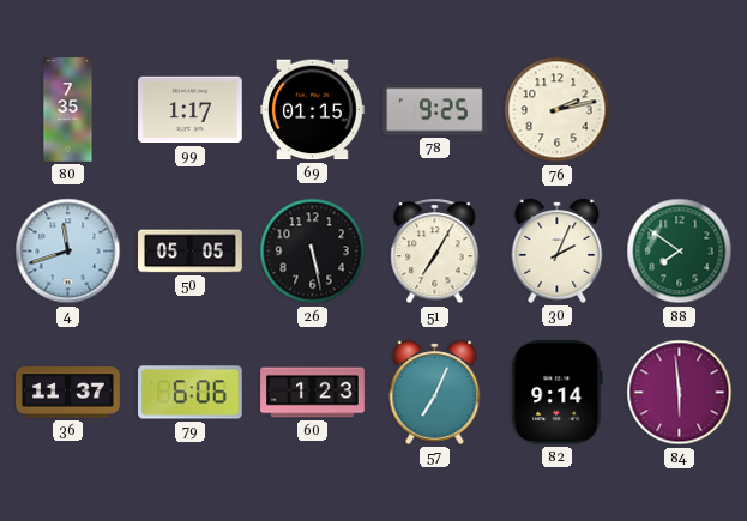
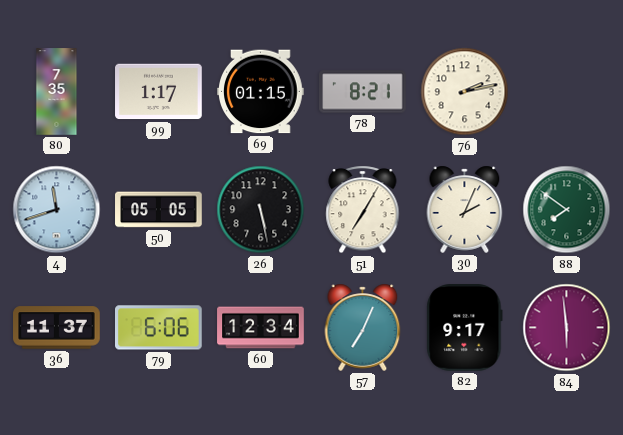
78: 9:25 -> 8:21
60: 1:23 -> 12:34
82: 9:14 -> 9:17
